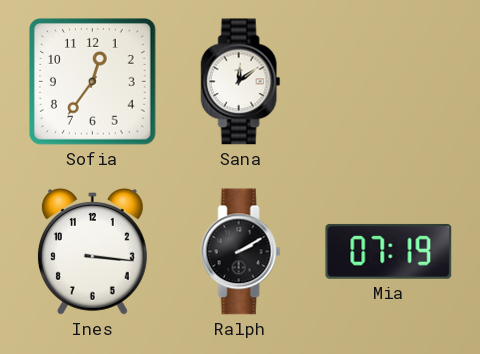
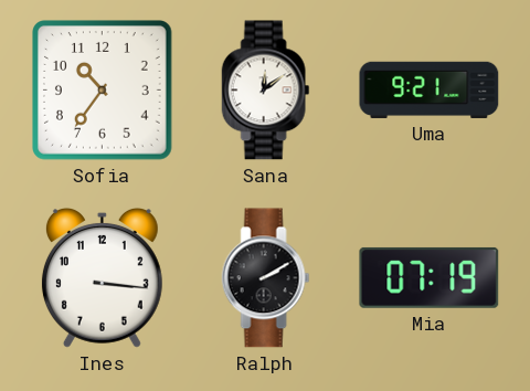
Sofia: 12:36 -> 10:36
Uma: none -> 9:21
